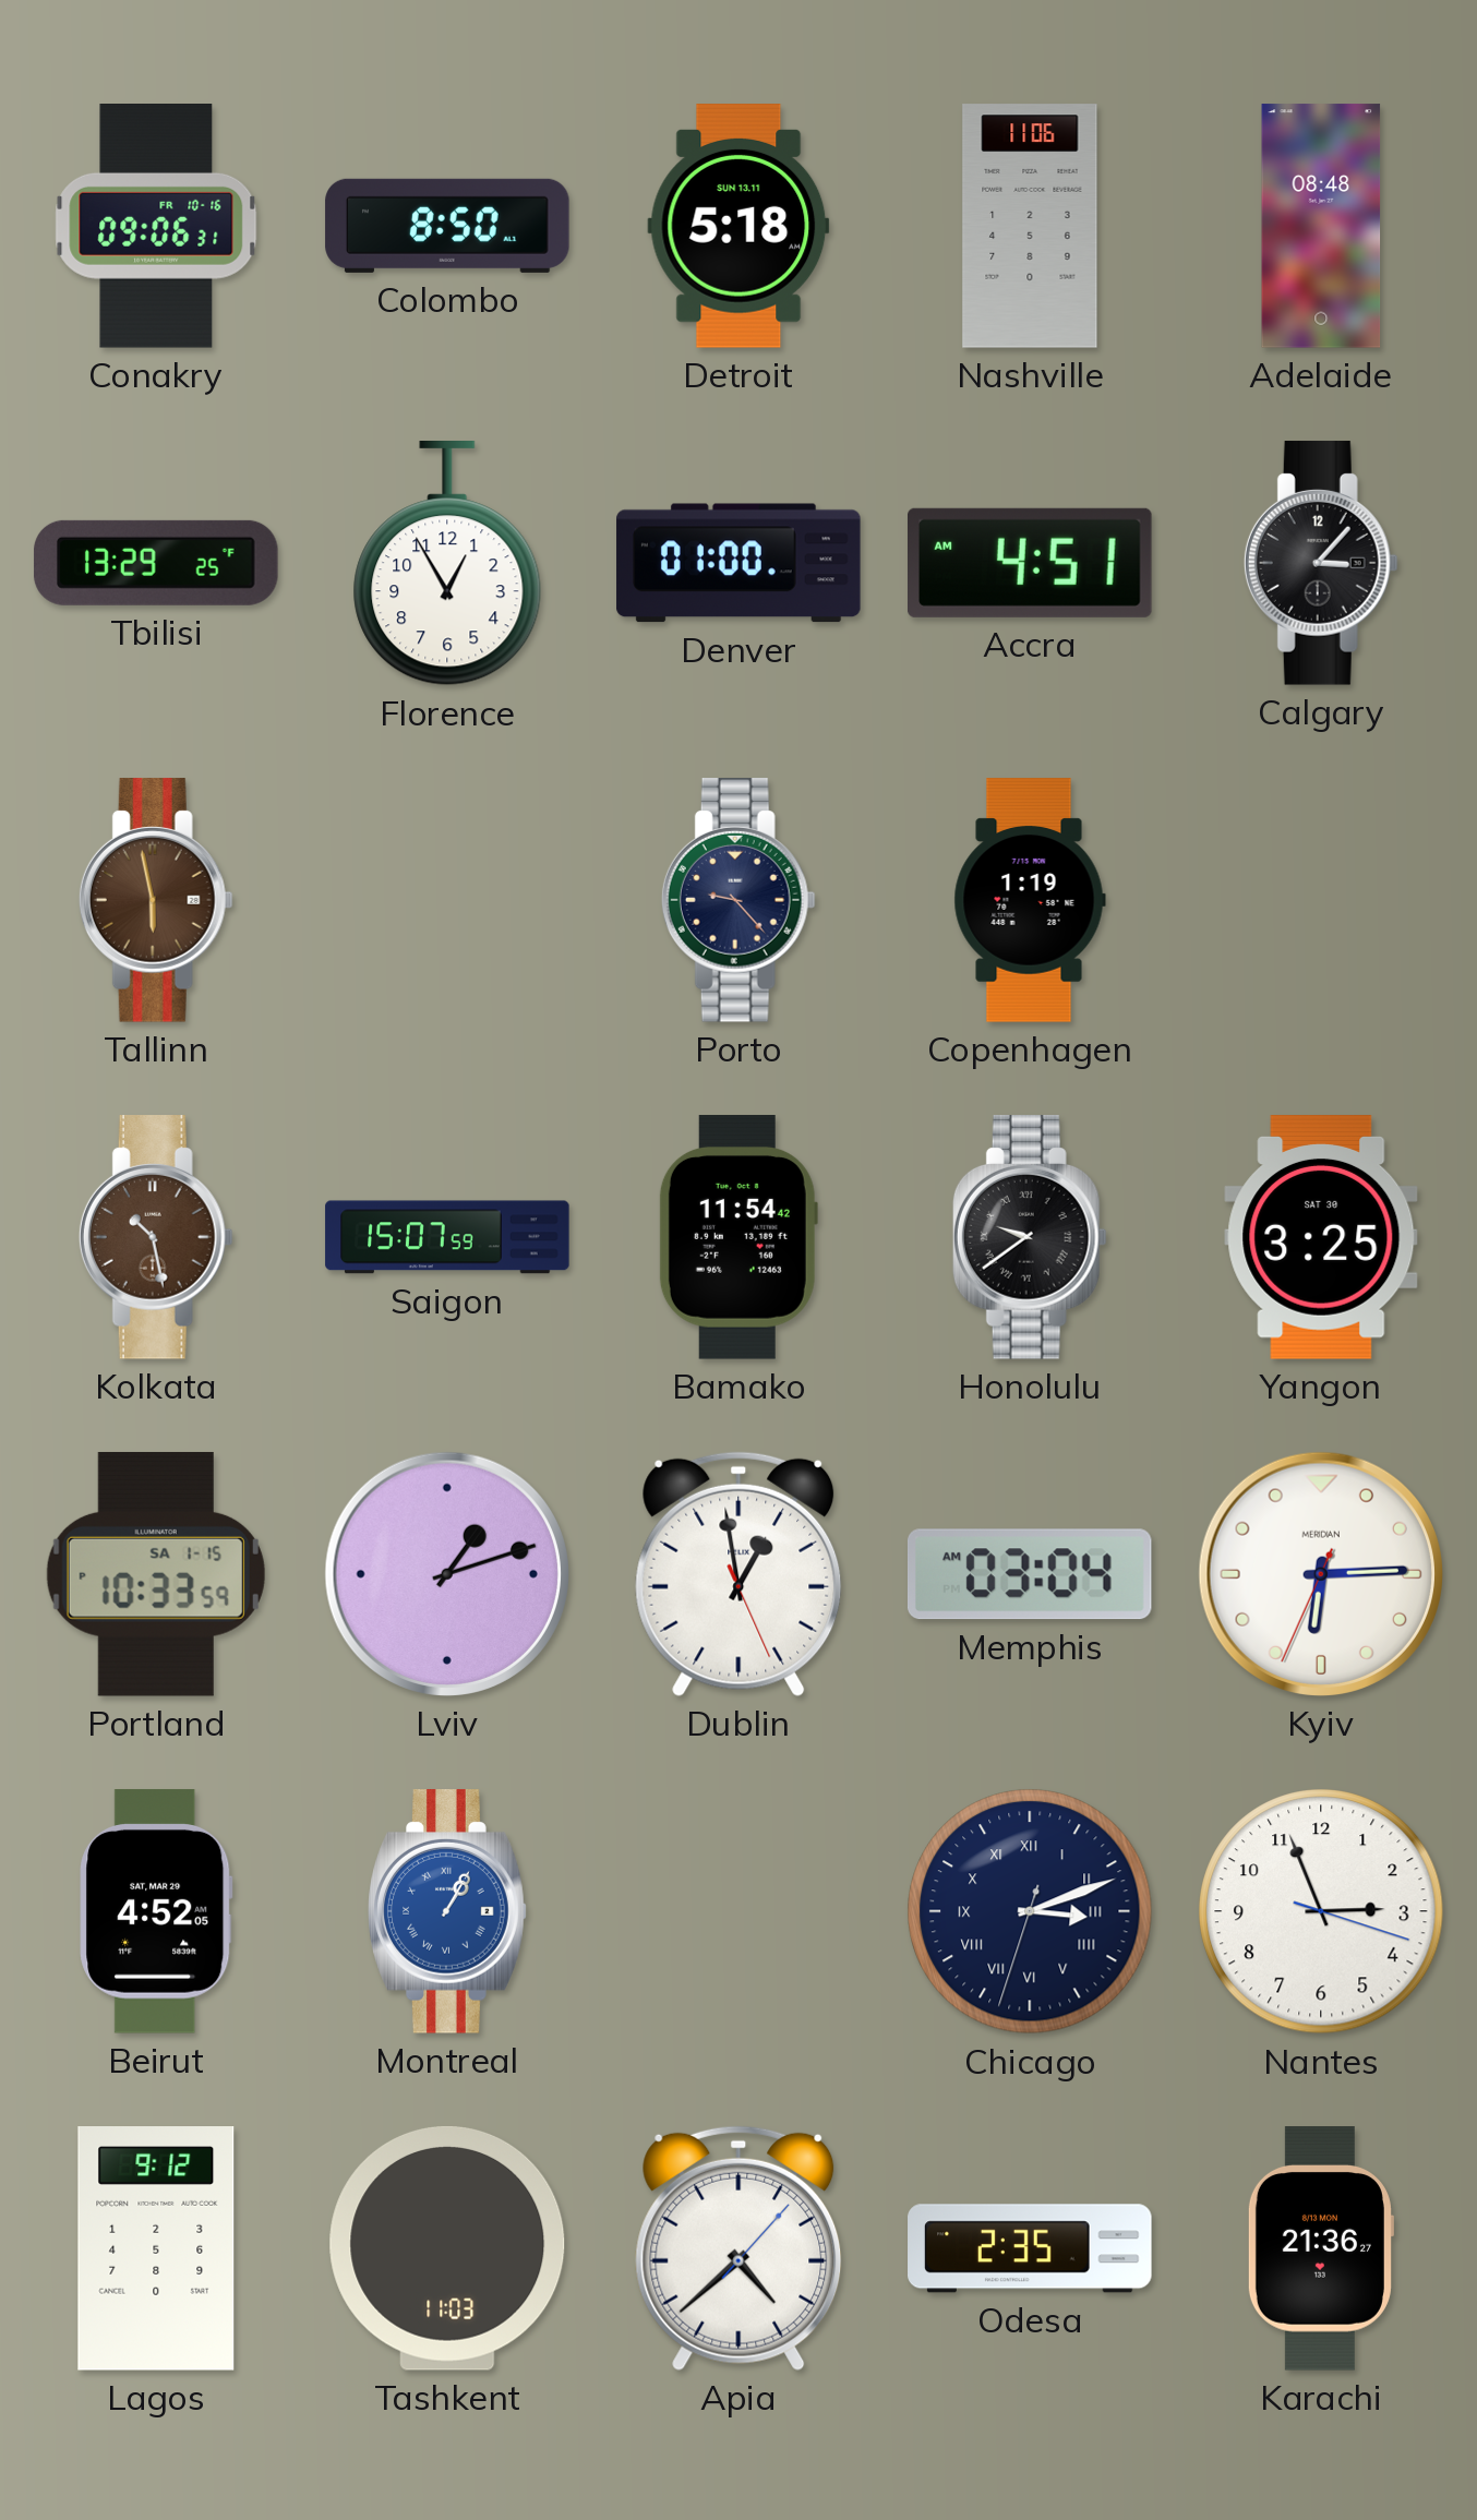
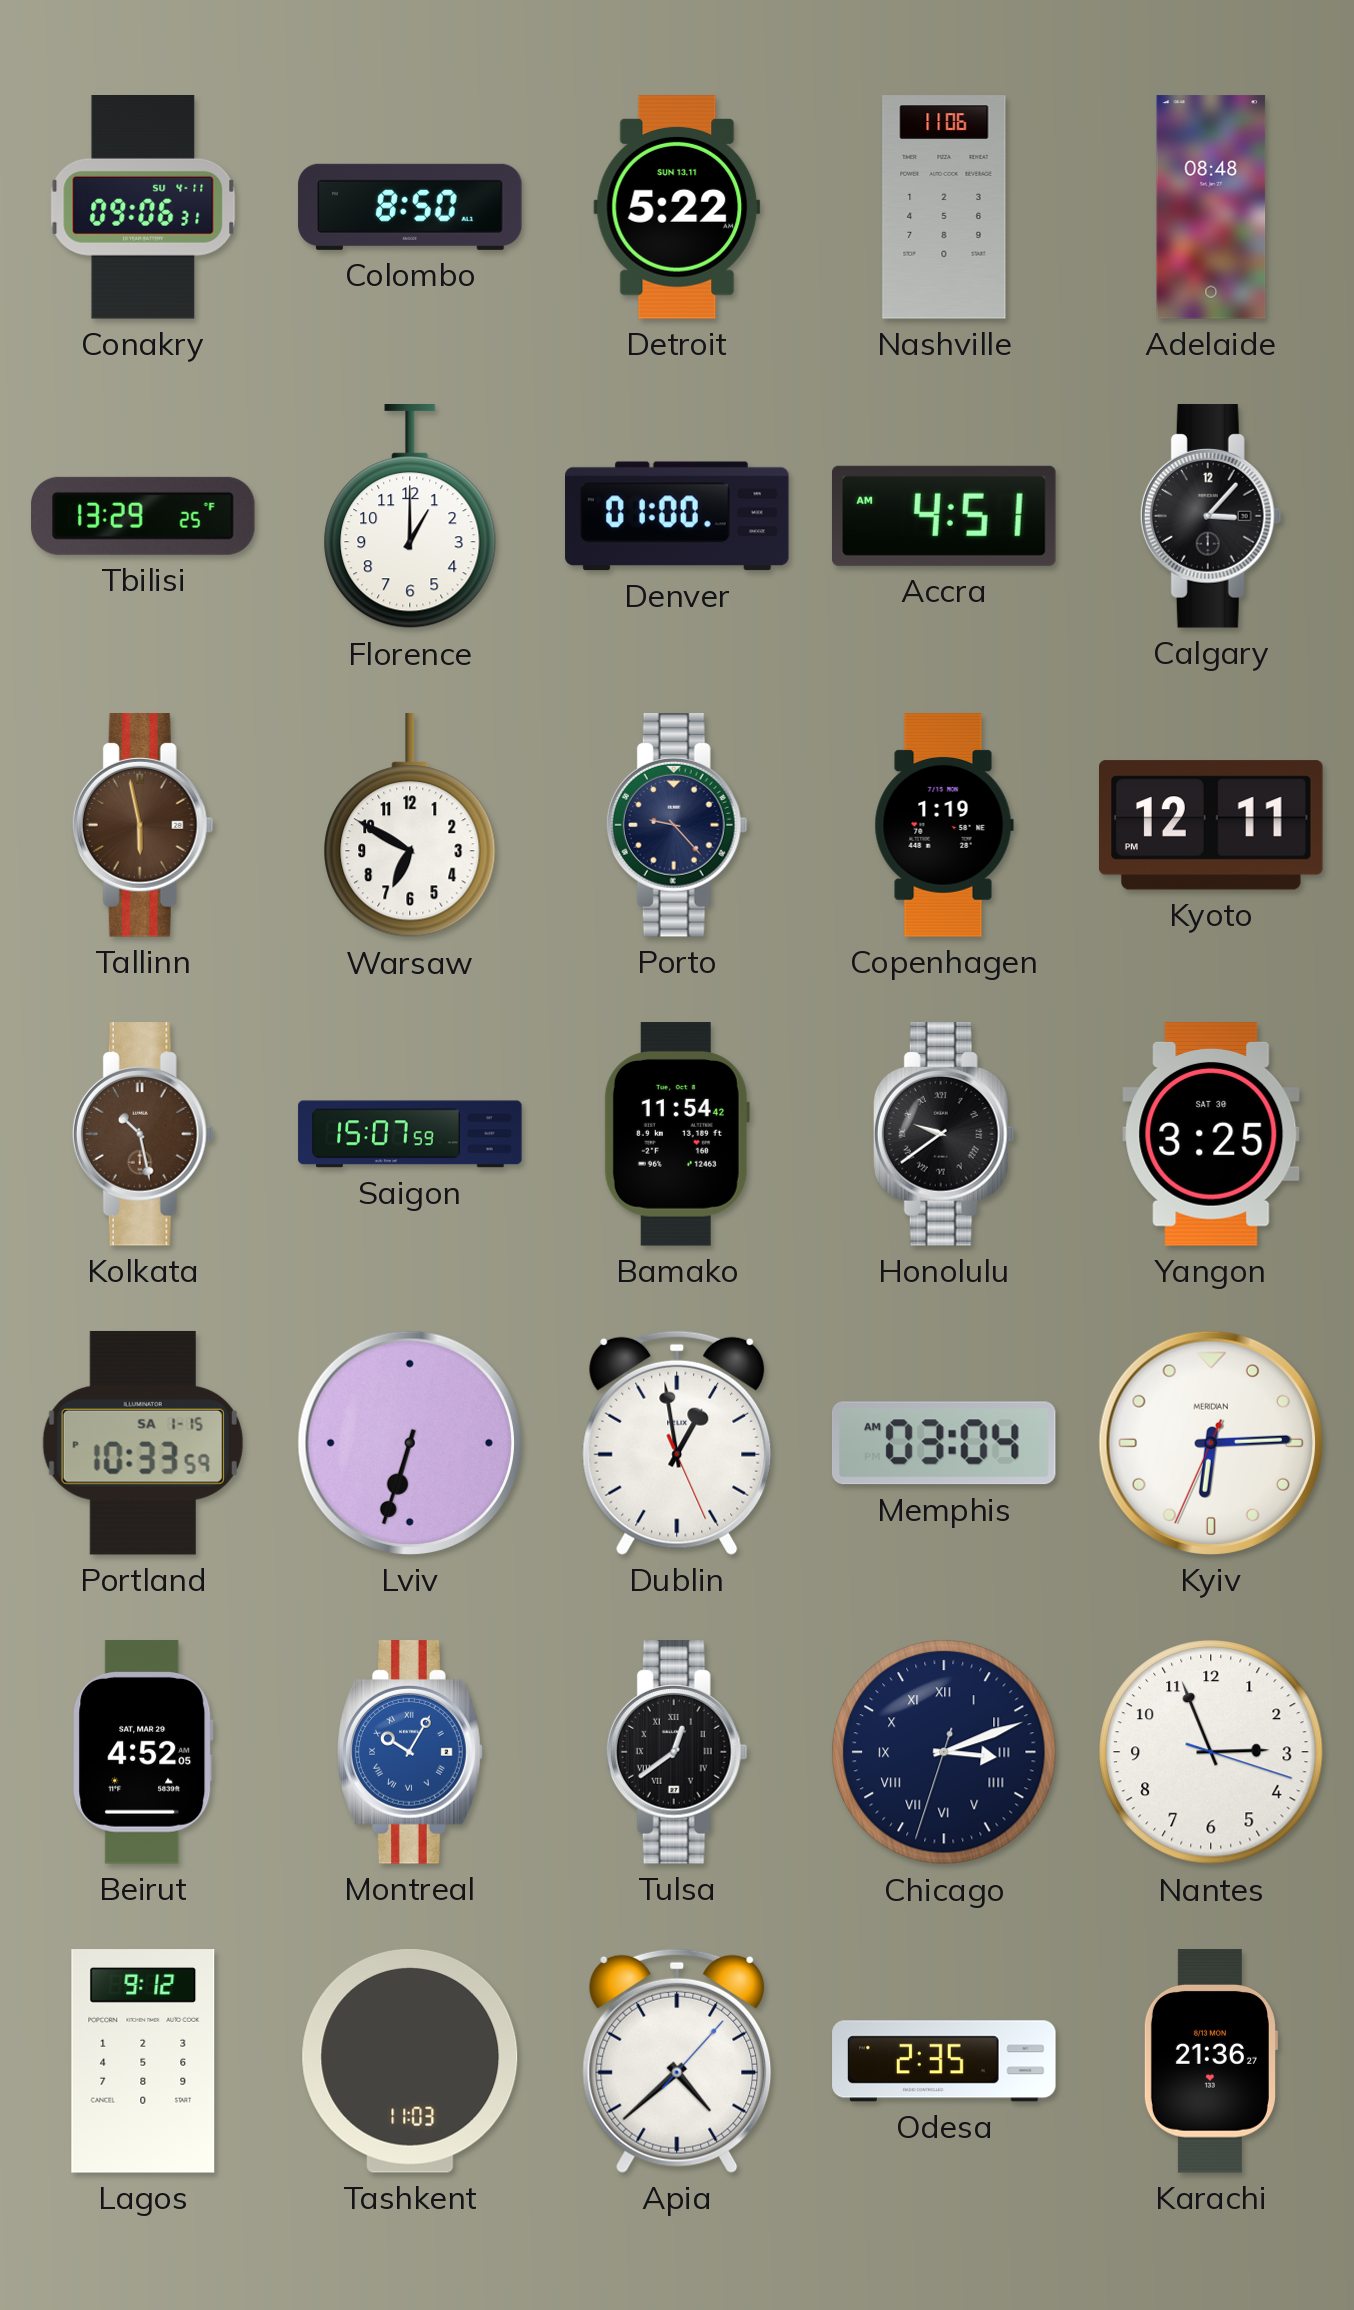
Conakry date: FR 10-16 -> SU 4-11
Detroit: 5:18 -> 5:22
Florence: 12:55 -> 1:00
Warsaw: none -> 6:50
Kyoto: none -> 12:11
Lviv: 1:12 -> 6:33
Montreal: 1:05 -> 10:05
Tulsa: none -> 12:39
